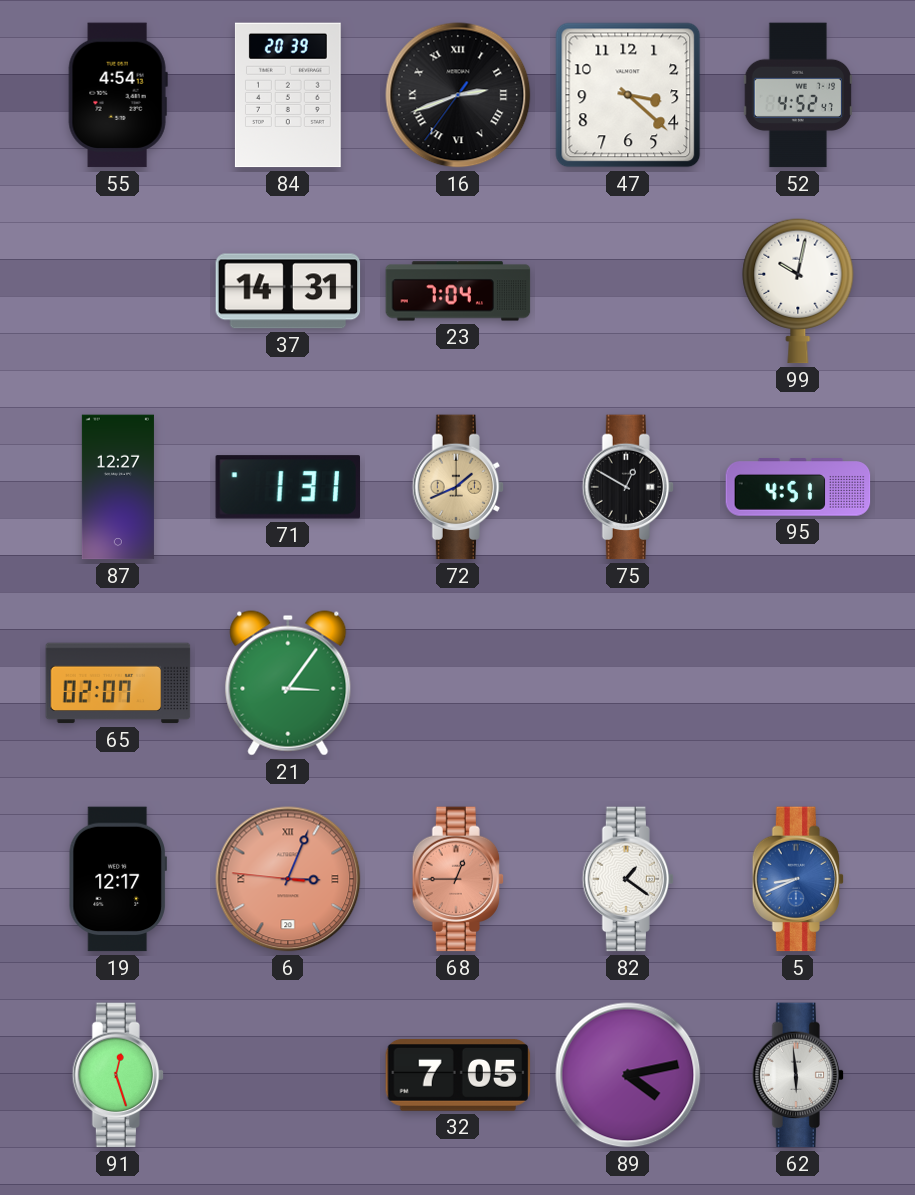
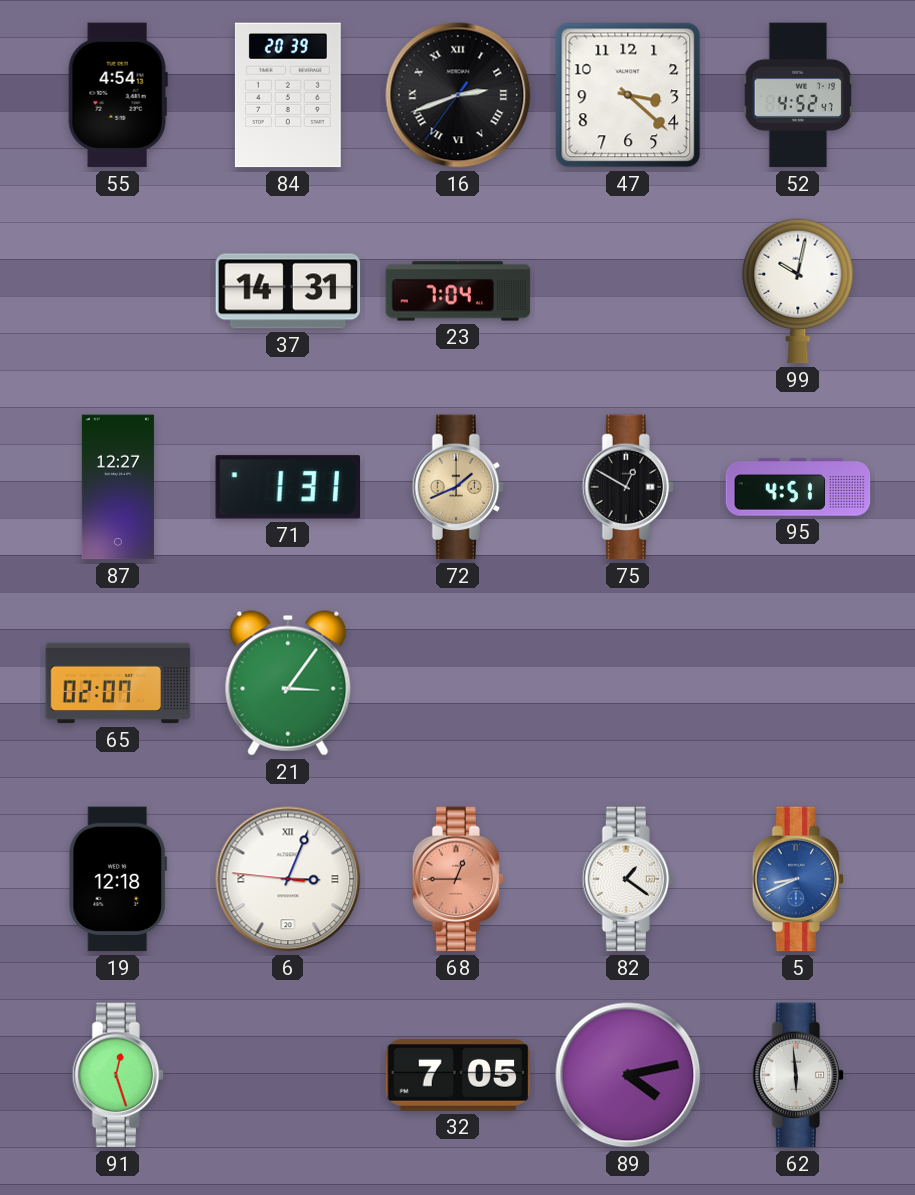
19: 12:17 -> 12:18
6 dial: salmon -> white
